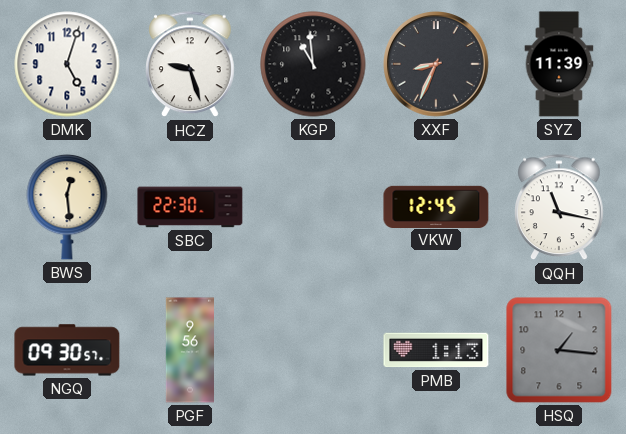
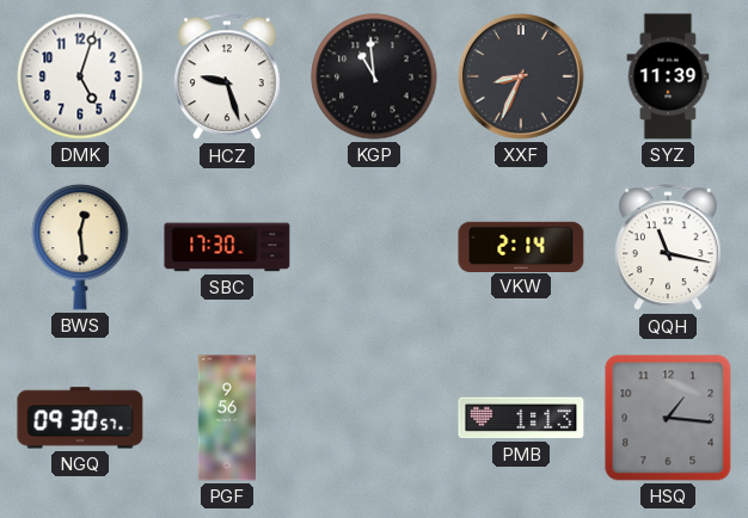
SBC: 22:30 -> 17:30
VKW: 12:45 -> 2:14
